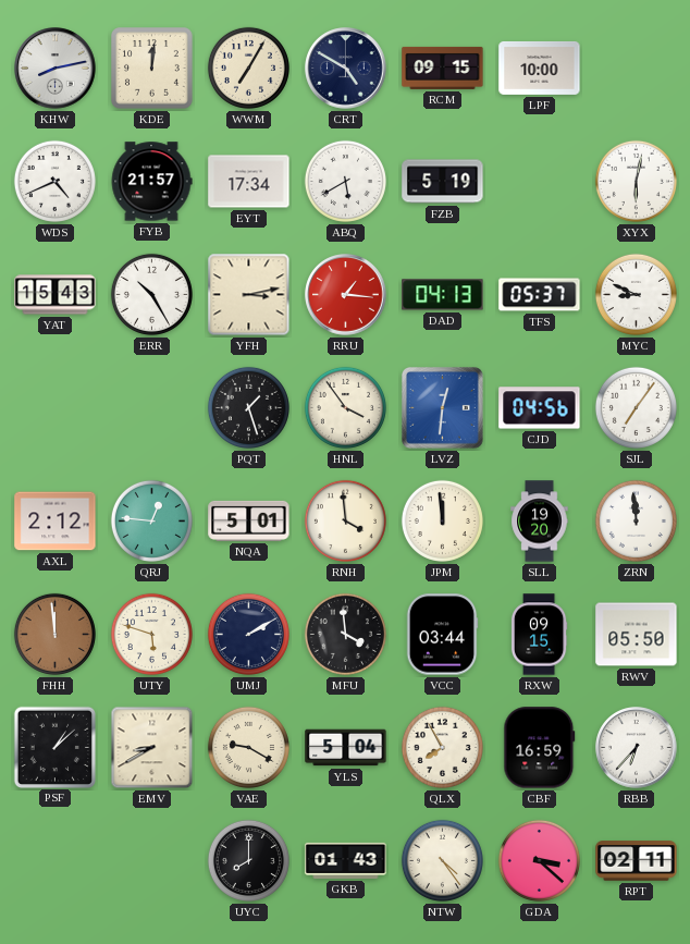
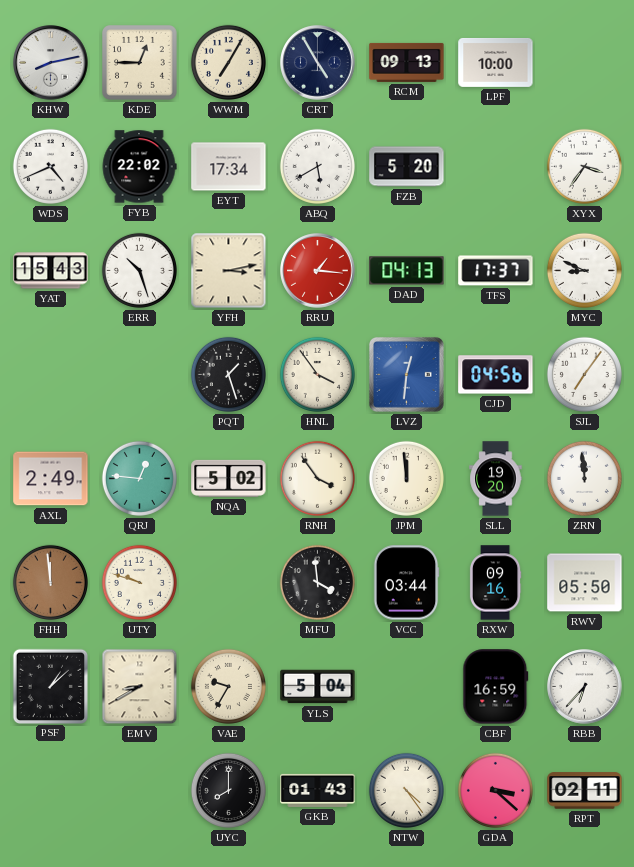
KDE: 12:01 -> 12:45
CRT: 4:50 -> 4:55
RCM: 09:15 -> 09:13
FYB: 21:57 -> 22:02
FZB: 5:19 -> 5:20
XYX: 6:02 -> 3:36
ERR: 10:25 -> 10:27
TFS: 05:37 -> 17:37
AXL: 2:12 -> 2:49
NQA: 5:01 -> 5:02
RNH: 3:59 -> 3:54
UTY: 5:48 -> 9:48
UMJ: 2:10 -> none
RXW: 09:15 -> 09:16
VAE: 9:20 -> 9:35
QLX: 7:55 -> none
